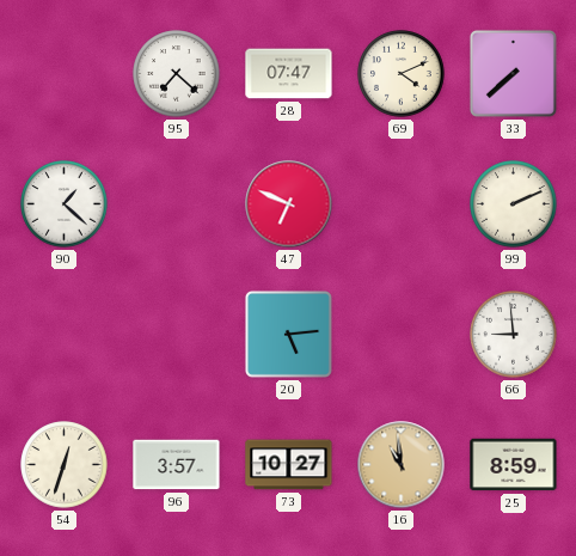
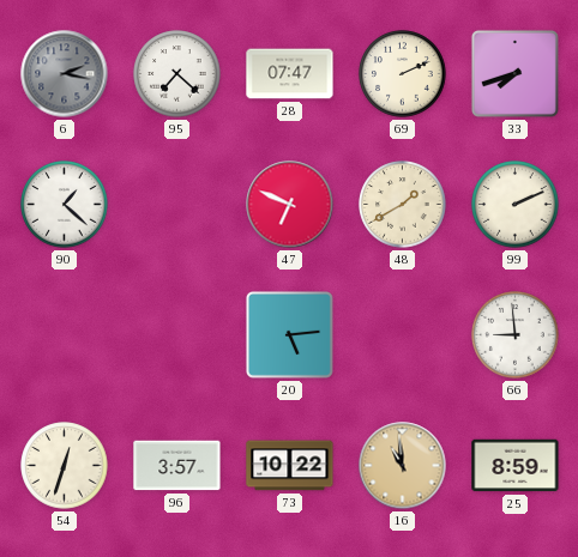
6: none -> 2:17
69: 4:11 -> 2:11
33: 7:38 -> 7:42
48: none -> 1:40
73: 10:27 -> 10:22
